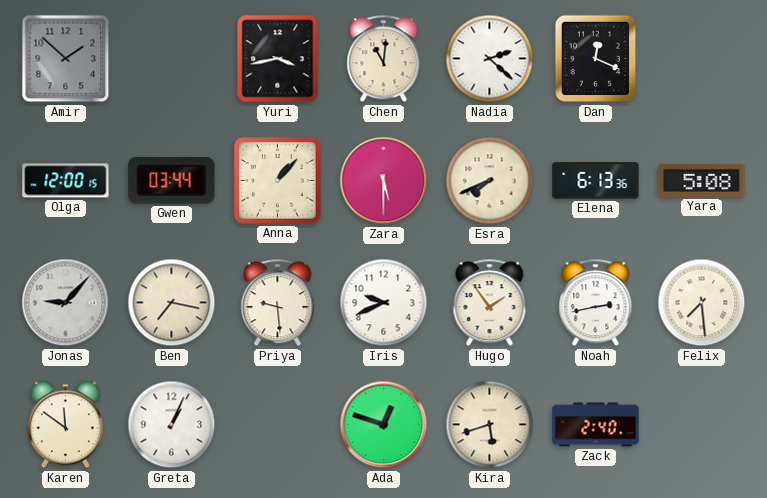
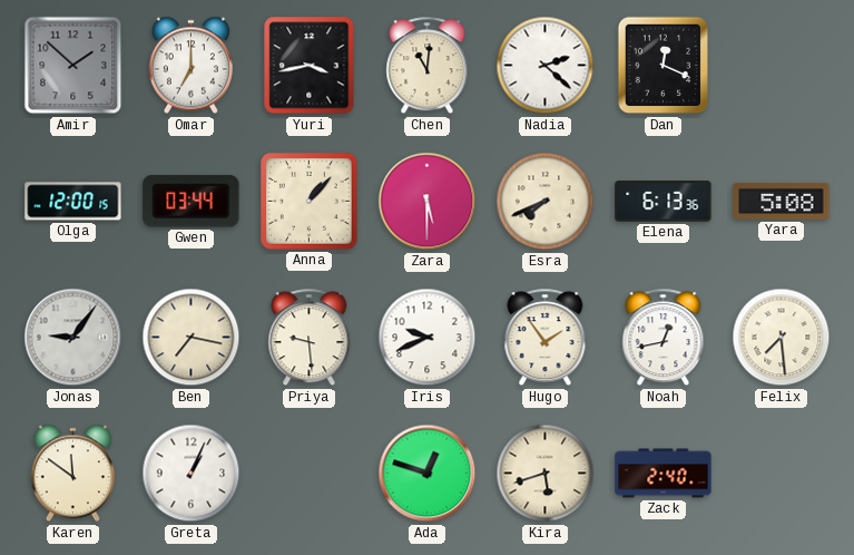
Omar: none -> 7:00
Jonas: 9:07 -> 9:06
Noah: 2:43 -> 12:43
